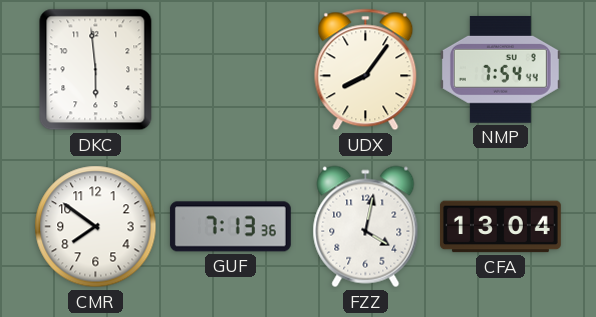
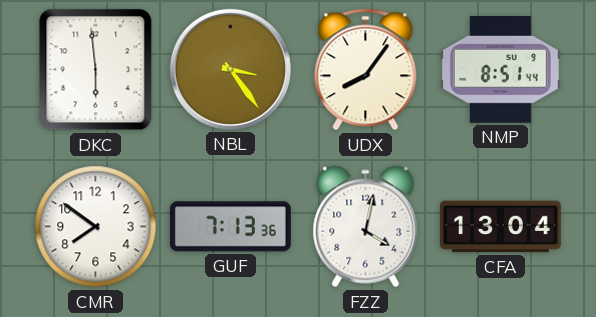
NBL: none -> 3:24
NMP: 7:54 -> 8:51
